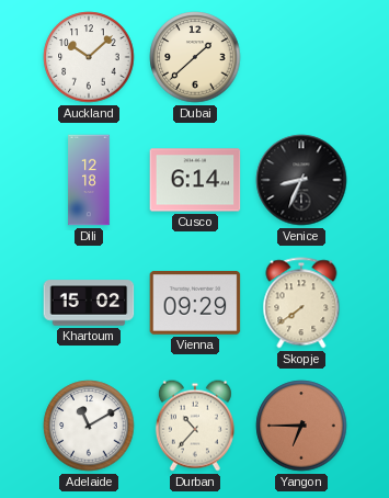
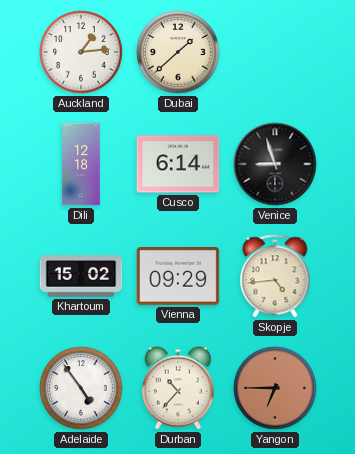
Auckland: 10:08 -> 1:14
Venice: 8:34 -> 8:57
Skopje: 7:39 -> 4:44
Adelaide: 11:10 -> 4:54
